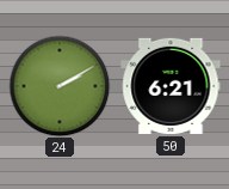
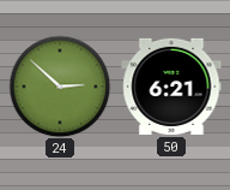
24: 2:10 -> 2:52
